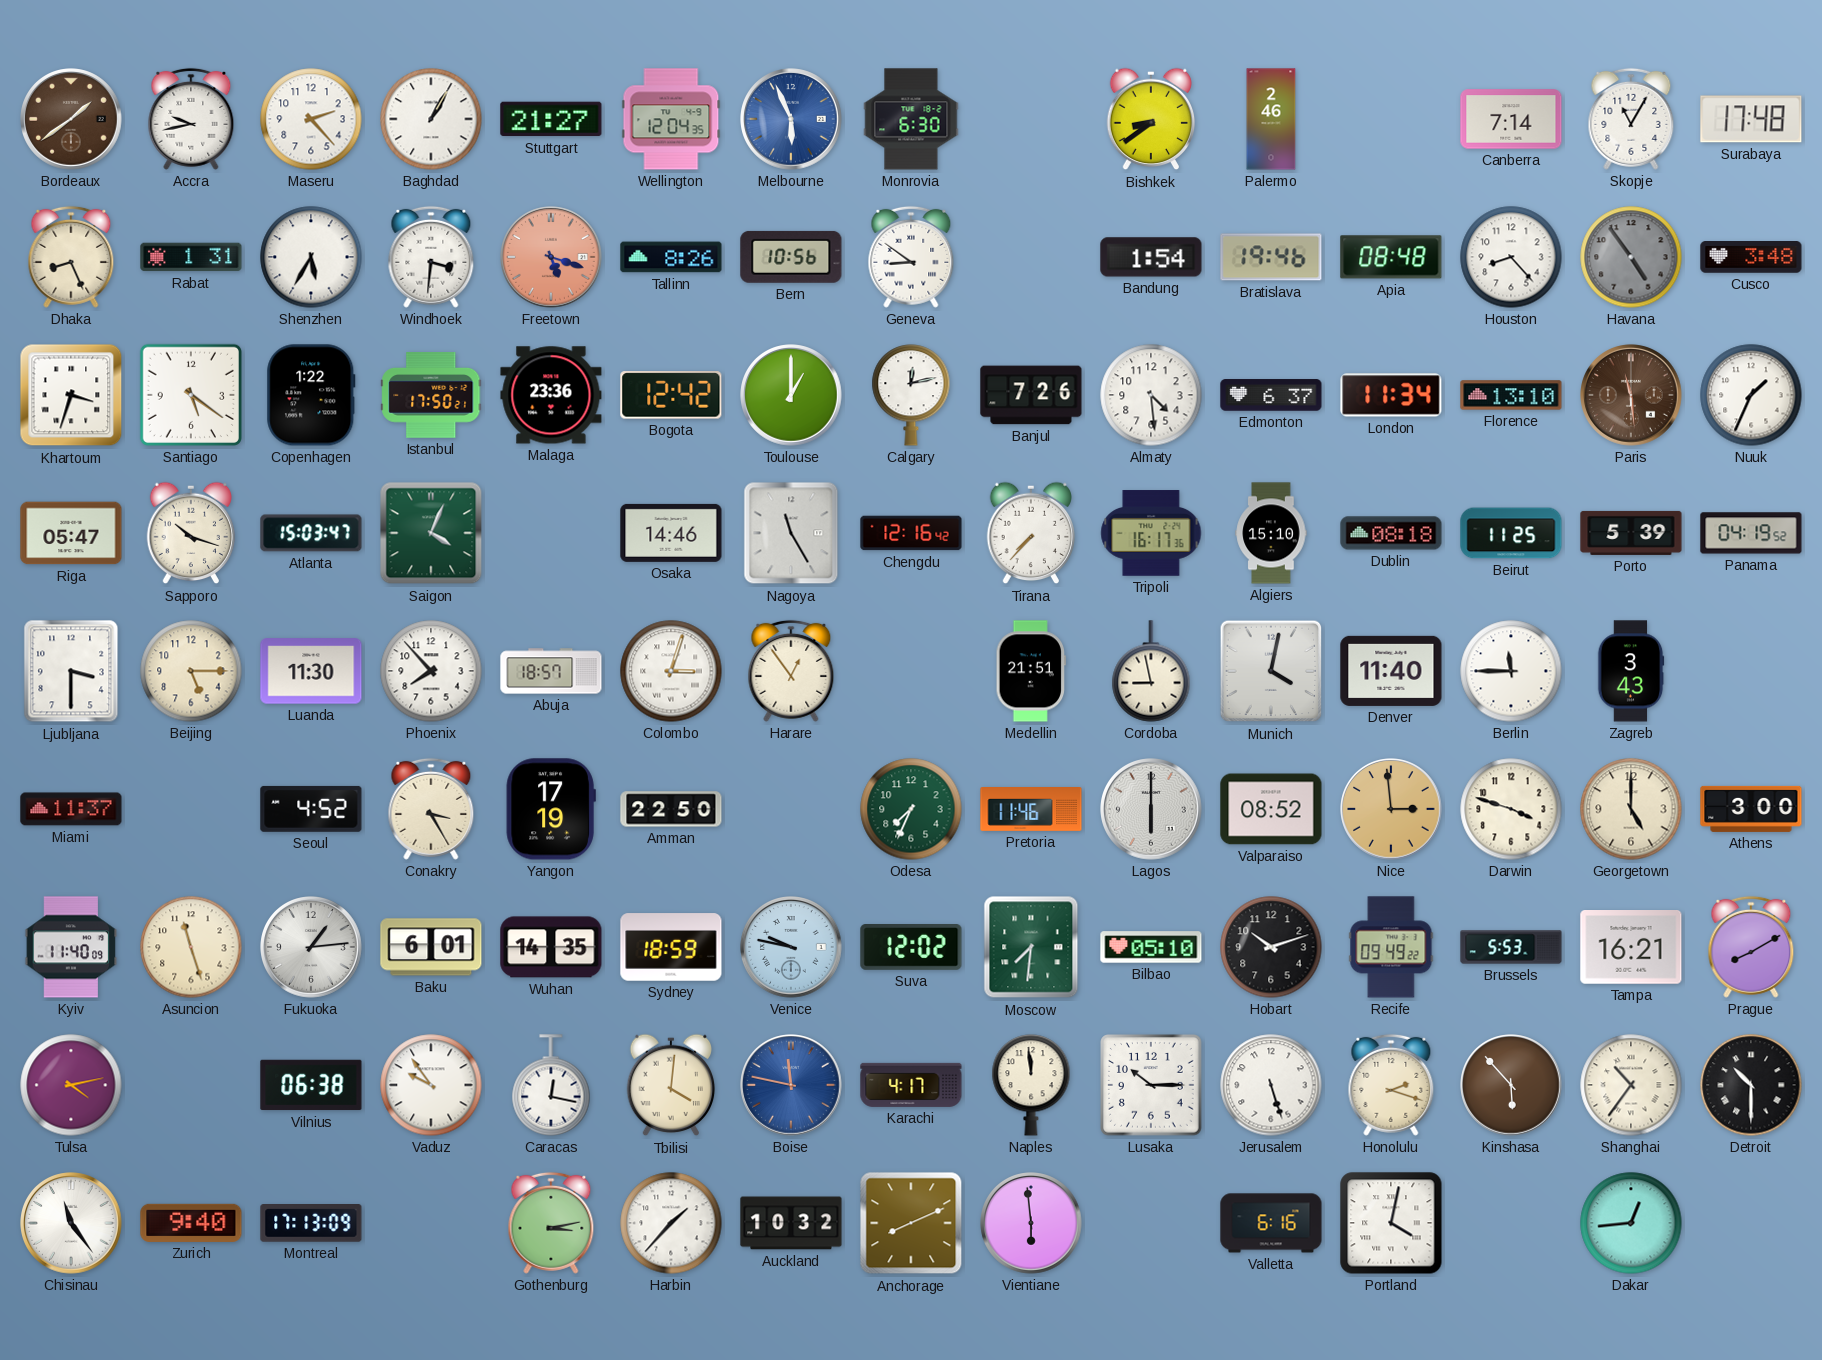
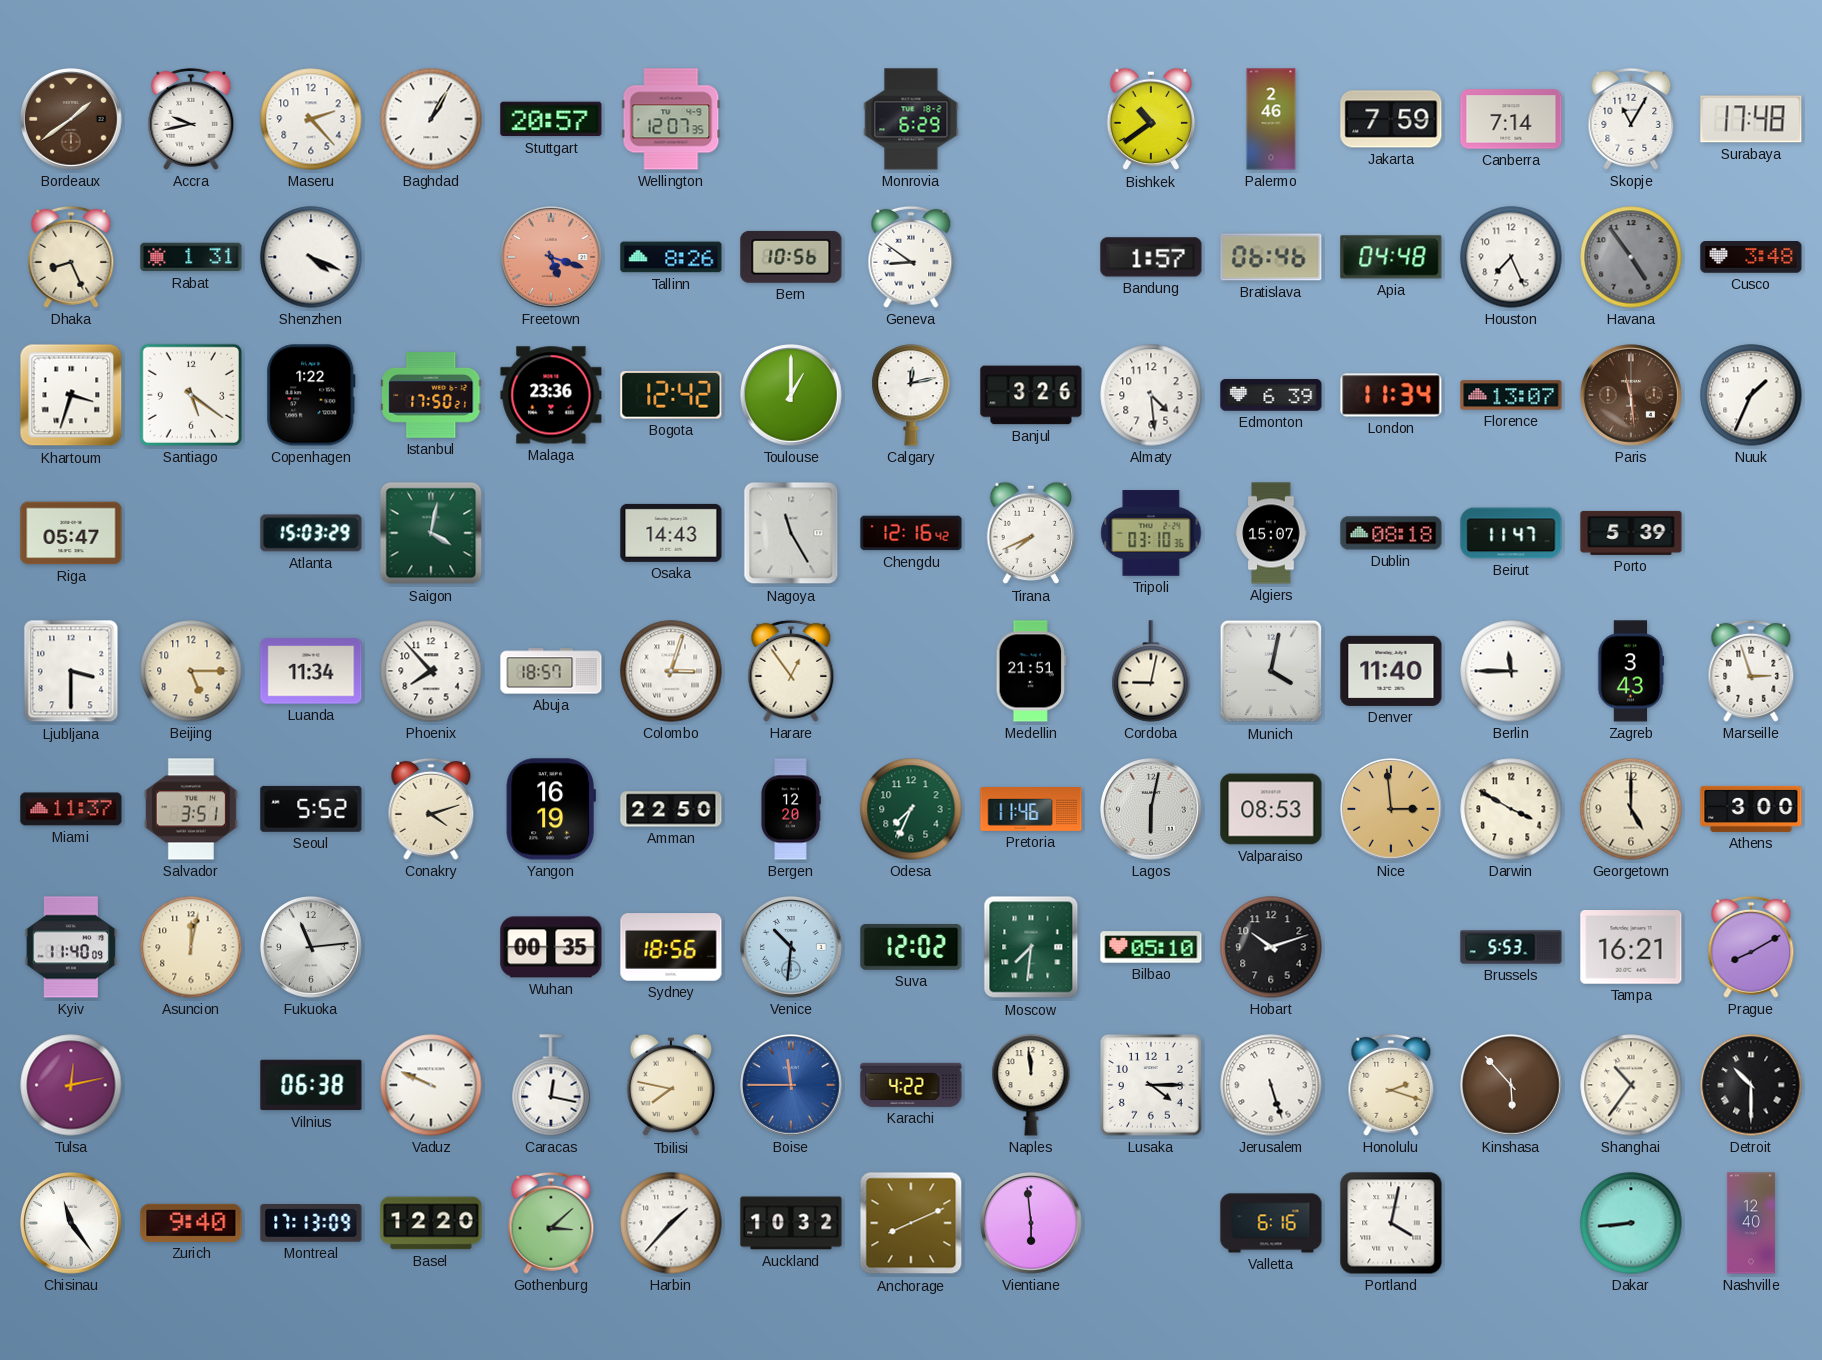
Stuttgart: 21:27 -> 20:57
Wellington: 12:04 -> 12:07
Melbourne: 5:56 -> none
Monrovia: 6:30 -> 6:29
Bishkek: 8:39 -> 10:39
Jakarta: none -> 7:59
Shenzhen: 5:35 -> 4:19
Windhoek: 3:31 -> none
Bandung: 1:54 -> 1:57
Bratislava: 19:46 -> 06:46
Apia: 08:48 -> 04:48
Houston: 8:23 -> 7:26
Banjul: 7:26 -> 3:26
Edmonton: 6:37 -> 6:39
Florence: 13:10 -> 13:07
Sapporo: 10:18 -> none
Atlanta: 15:03:47 -> 15:03:29
Saigon: 4:04 -> 4:02
Osaka: 14:46 -> 14:43
Tirana: 7:37 -> 7:41
Tripoli: 16:17 -> 03:10
Algiers: 15:10 -> 15:07
Beirut: 11:25 -> 11:47
Panama: 04:19 -> none
Luanda: 11:30 -> 11:34
Cordoba: 8:58 -> 9:02
Marseille: none -> 2:57
Salvador: none -> 3:51
Seoul: 4:52 -> 5:52
Conakry: 3:25 -> 4:12
Yangon: 17:19 -> 16:19
Bergen: none -> 12:20
Lagos: 6:00 -> 6:02
Valparaiso: 08:52 -> 08:53
Darwin: 3:48 -> 3:50
Asuncion: 11:27 -> 12:02
Fukuoka: 1:14 -> 11:14
Baku: 6:01 -> none
Wuhan: 14:35 -> 00:35
Sydney: 18:59 -> 18:56
Venice: 9:47 -> 10:31
Recife: 09:49 -> none
Tulsa: 4:13 -> 12:13
Vaduz: 9:54 -> 9:49
Tbilisi: 4:01 -> 7:47
Boise: 11:47 -> 11:45
Karachi: 4:17 -> 4:22
Lusaka: 10:15 -> 4:15
Basel: none -> 12:20
Gothenburg: 3:13 -> 3:08
Dakar: 12:44 -> 8:44
Nashville: none -> 12:40
